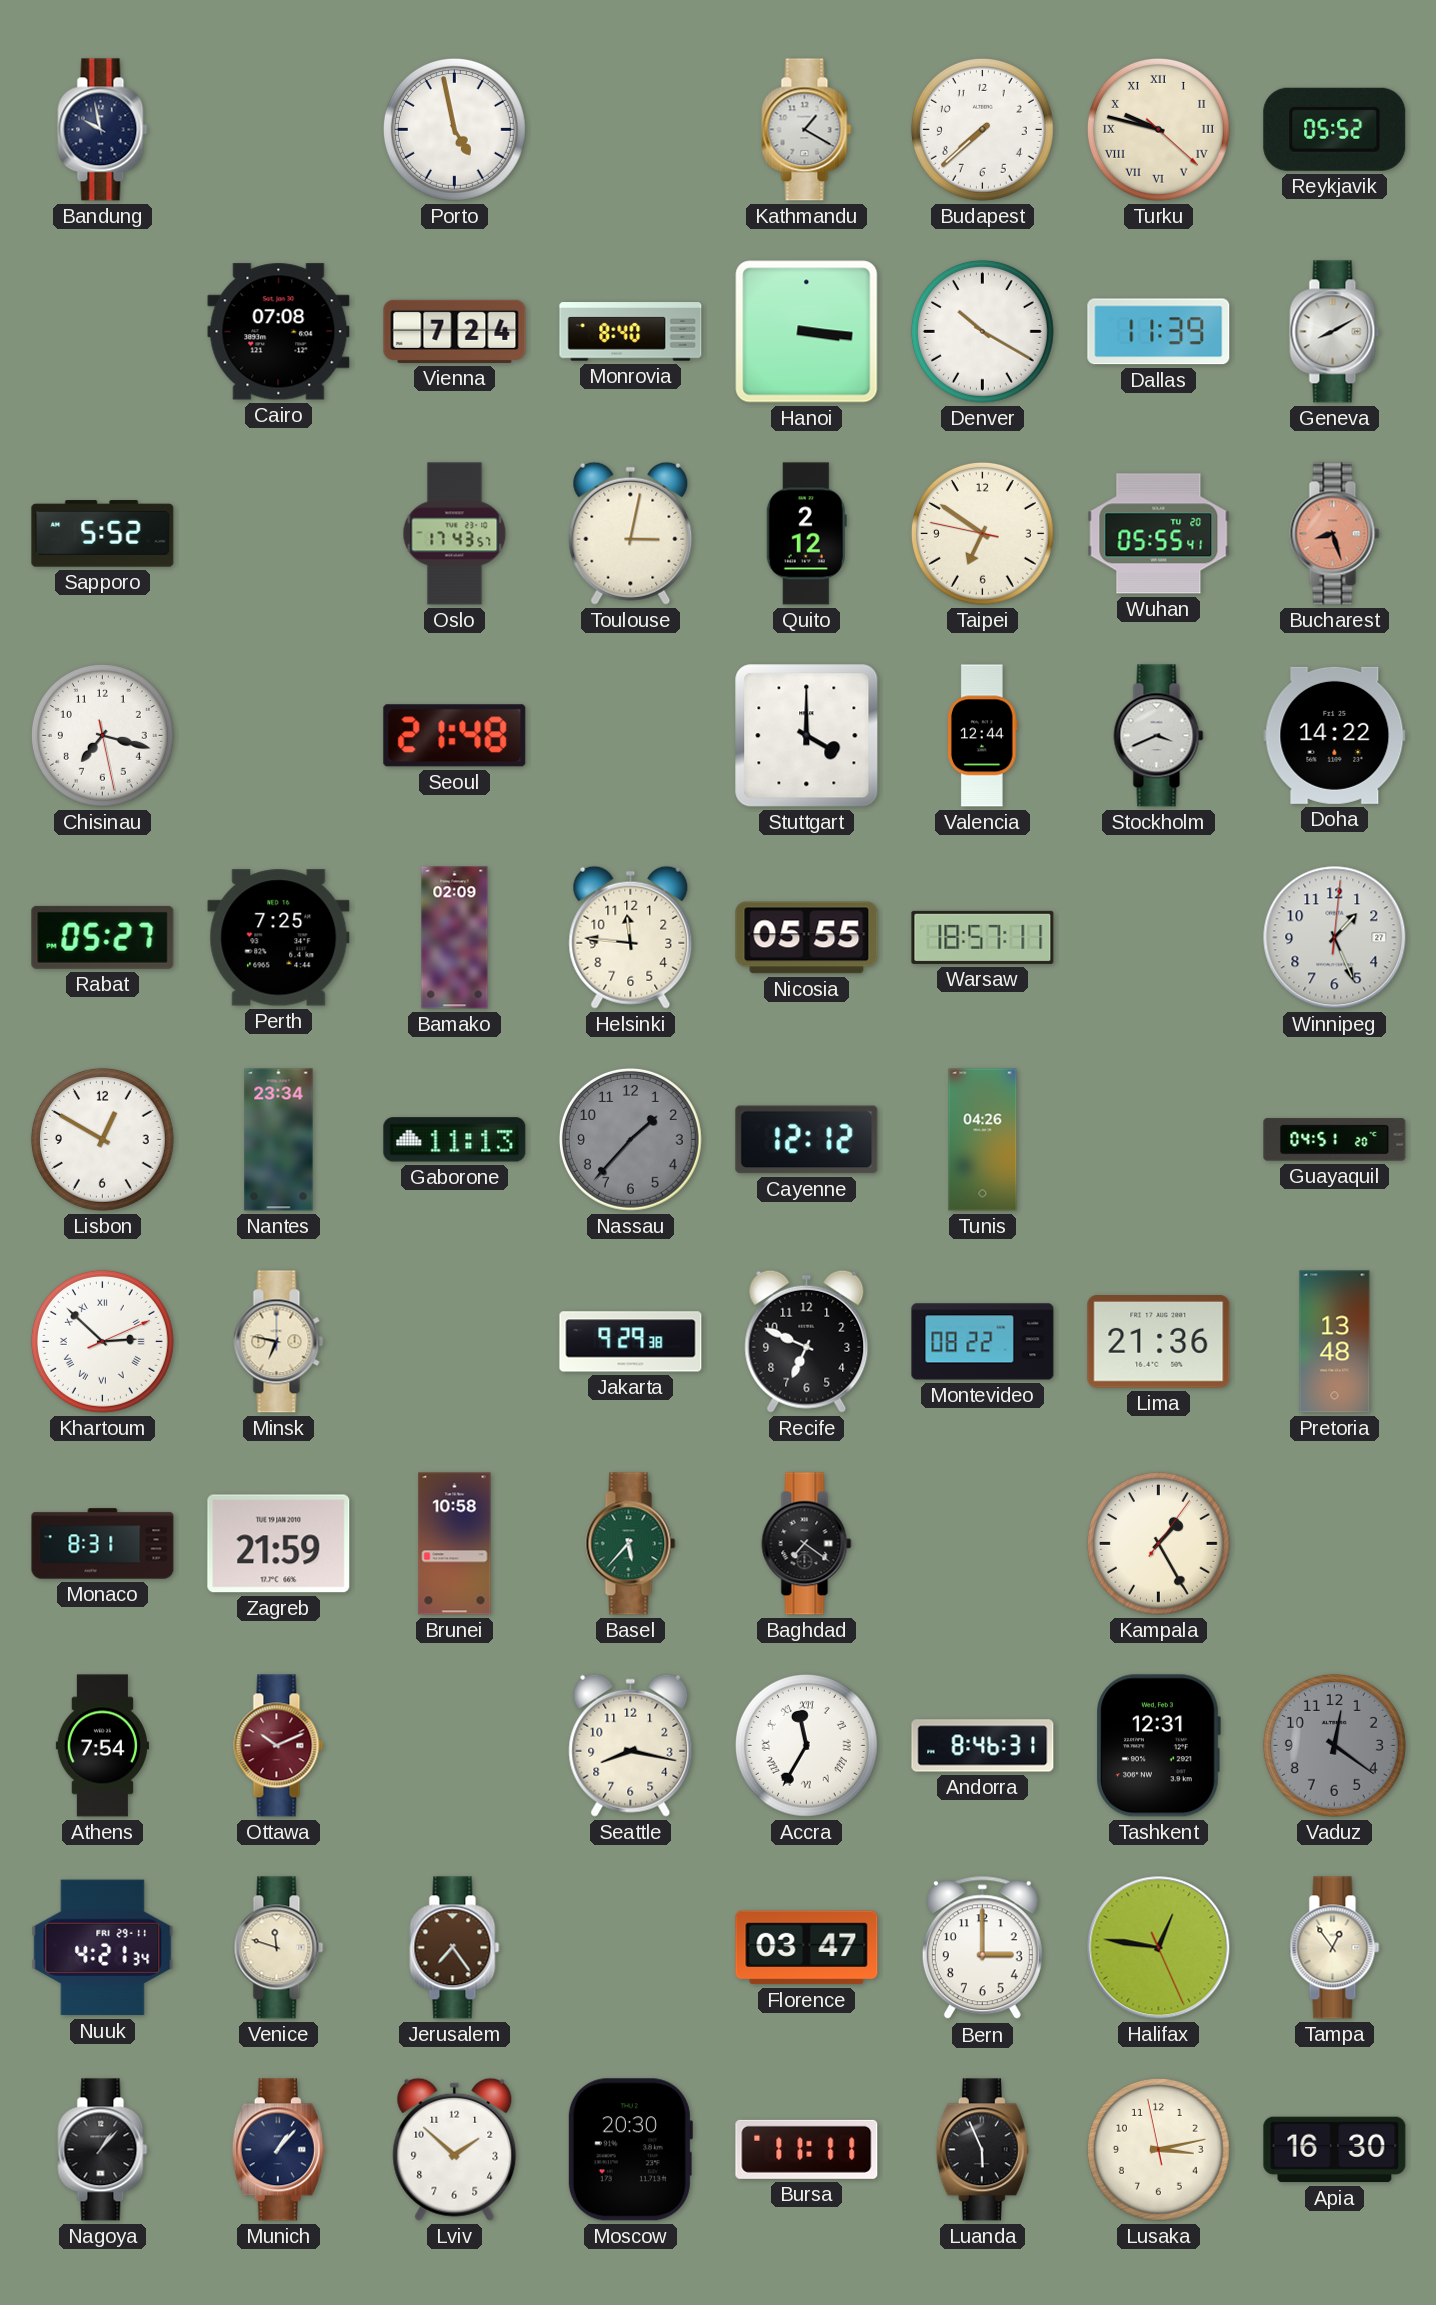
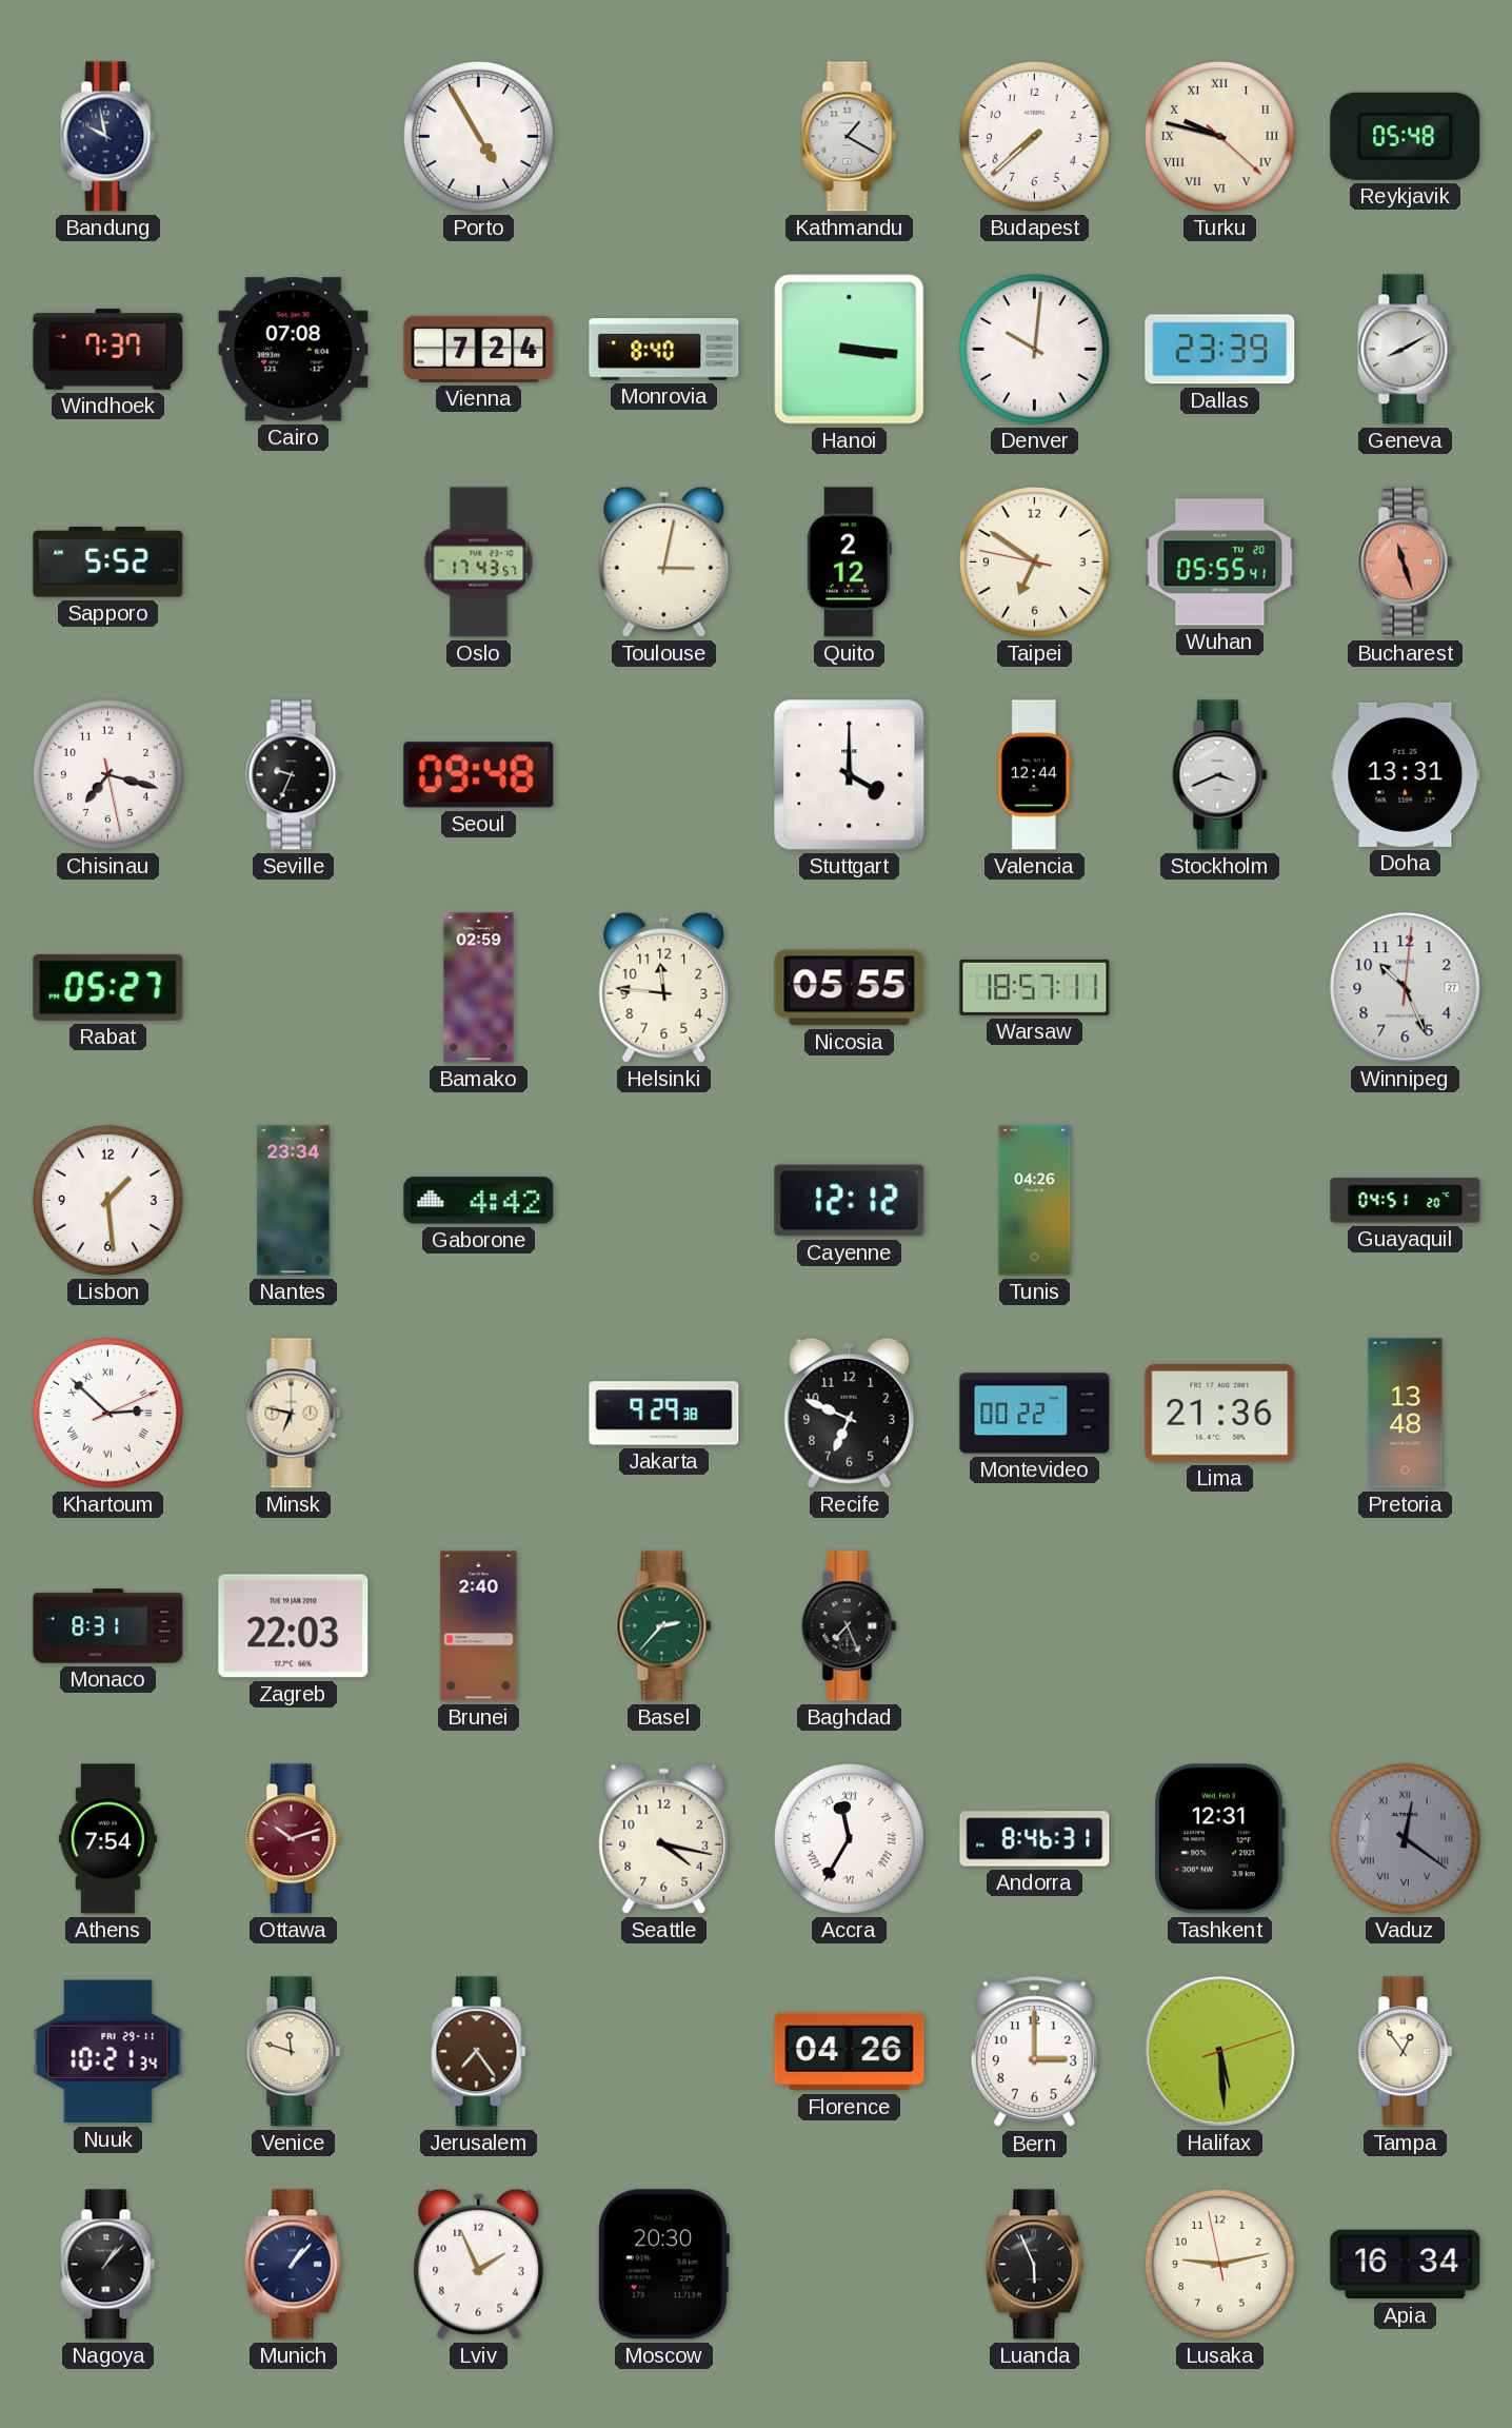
Porto: 4:58 -> 4:55
Reykjavik: 05:52 -> 05:48
Windhoek: none -> 7:37
Denver: 10:20 -> 10:01
Dallas: 11:39 -> 23:39
Bucharest: 8:27 -> 11:27
Seville: none -> 9:34
Seoul: 21:48 -> 09:48
Doha: 14:22 -> 13:31
Perth: 7:25 -> none
Bamako: 02:09 -> 02:59
Winnipeg: 1:26 -> 10:26
Lisbon: 12:50 -> 1:29
Gaborone: 11:13 -> 4:42
Nassau: 1:37 -> none
Montevideo: 08:22 -> 00:22
Zagreb: 21:59 -> 22:03
Brunei: 10:58 -> 2:40
Basel: 5:37 -> 2:37
Baghdad: 7:21 -> 7:26
Kampala: 1:25 -> none
Ottawa: 10:11 -> 10:12
Seattle: 8:17 -> 4:17
Vaduz numerals: Arabic -> Roman
Nuuk: 4:21 -> 10:21
Florence: 03:47 -> 04:26
Halifax: 12:46 -> 5:29
Lviv: 1:52 -> 1:56
Bursa: 11:11 -> none
Lusaka: 3:12 -> 9:12
Apia: 16:30 -> 16:34
